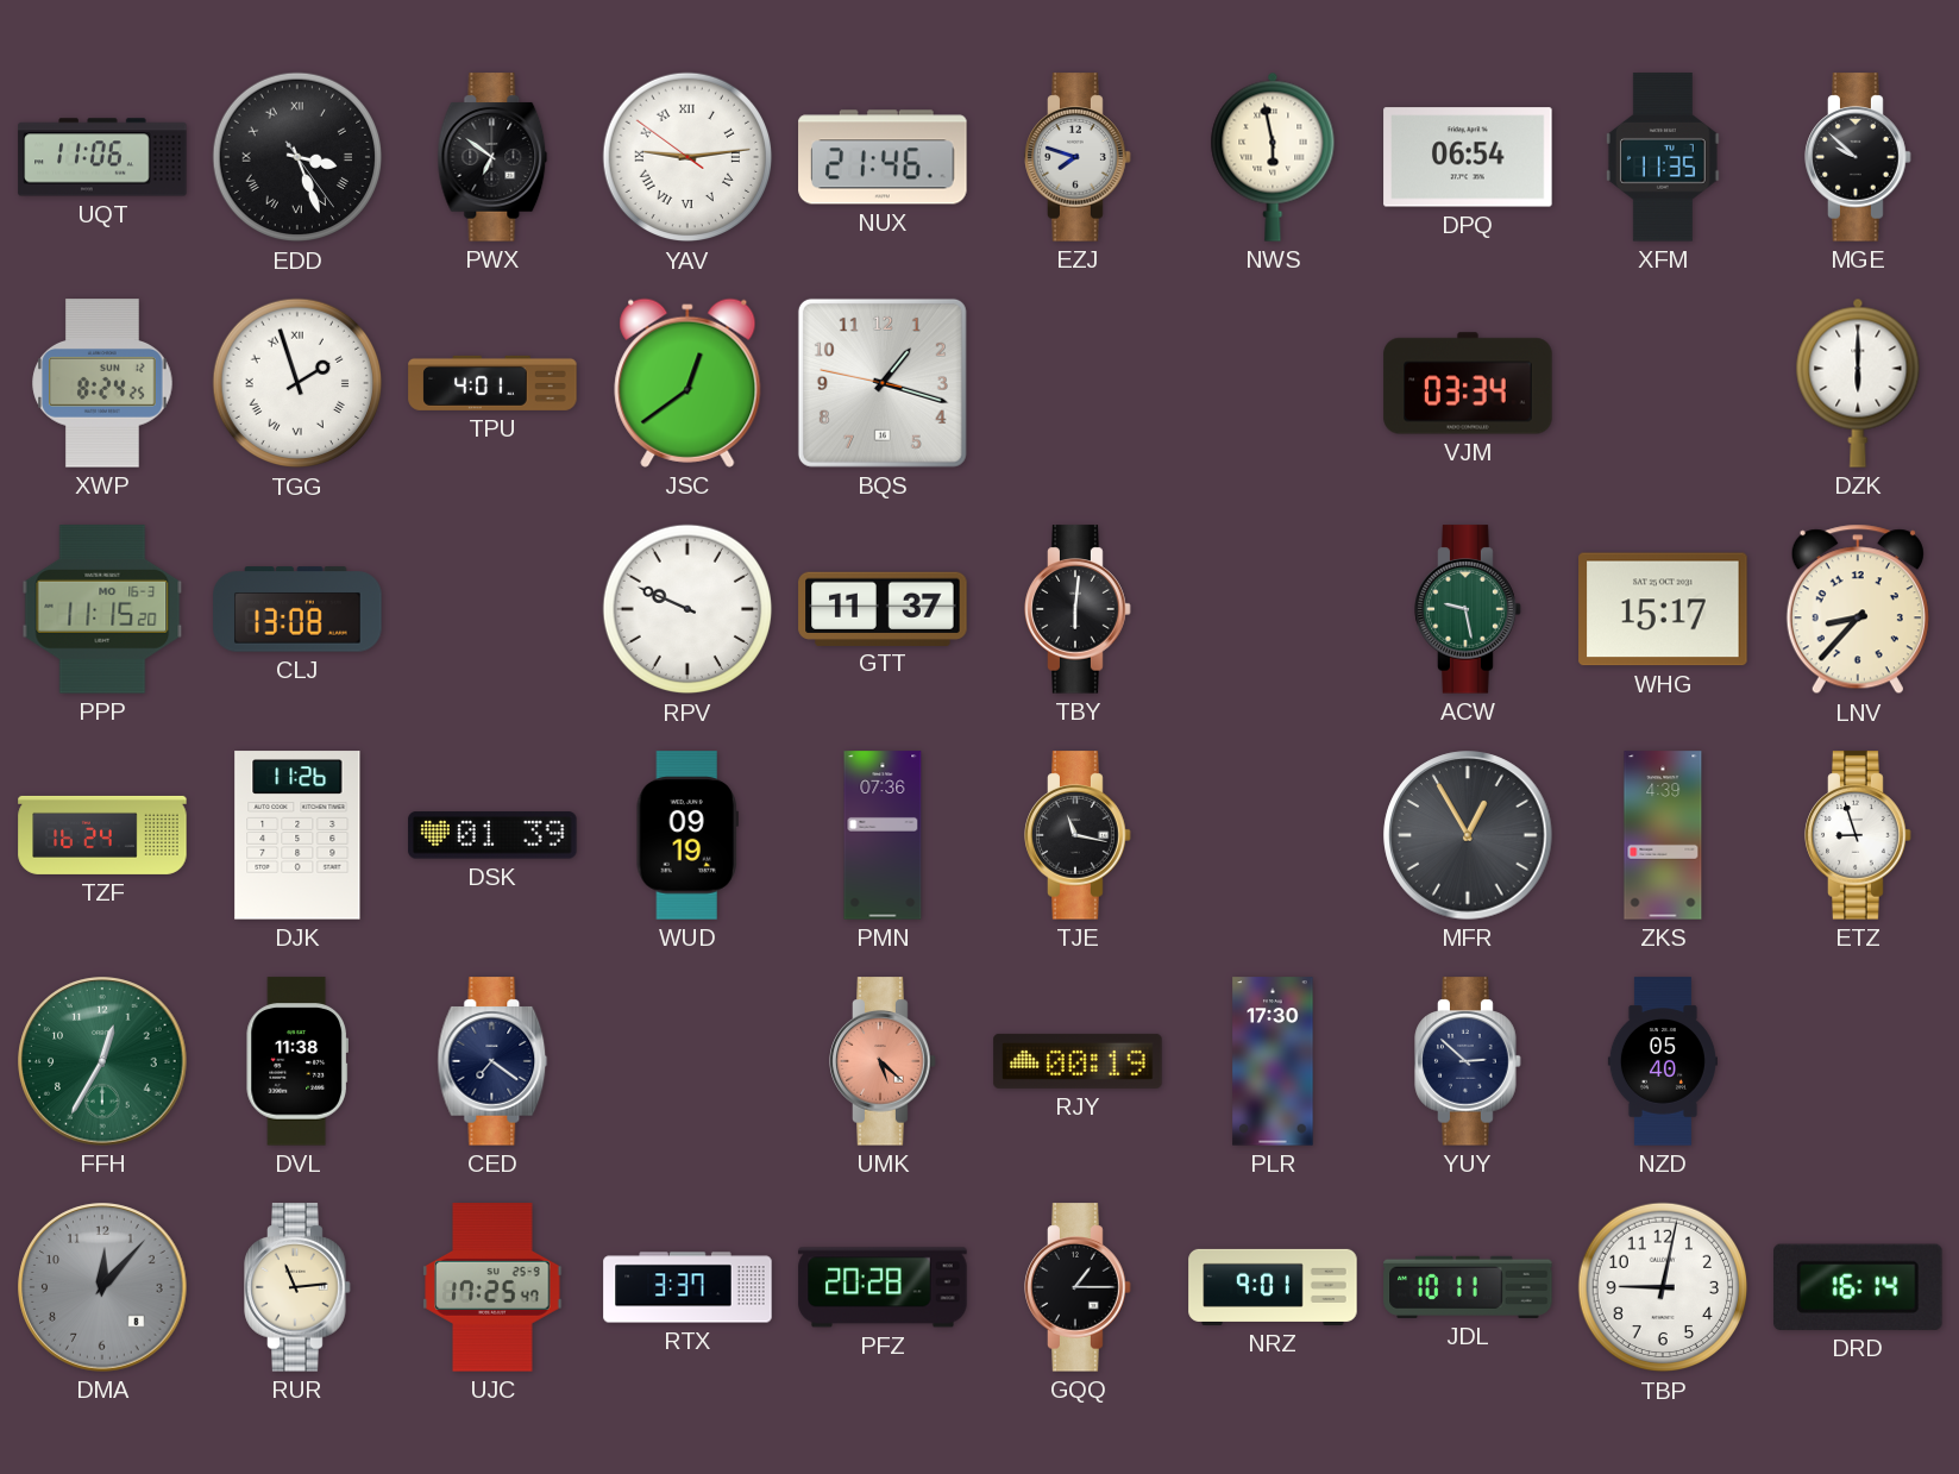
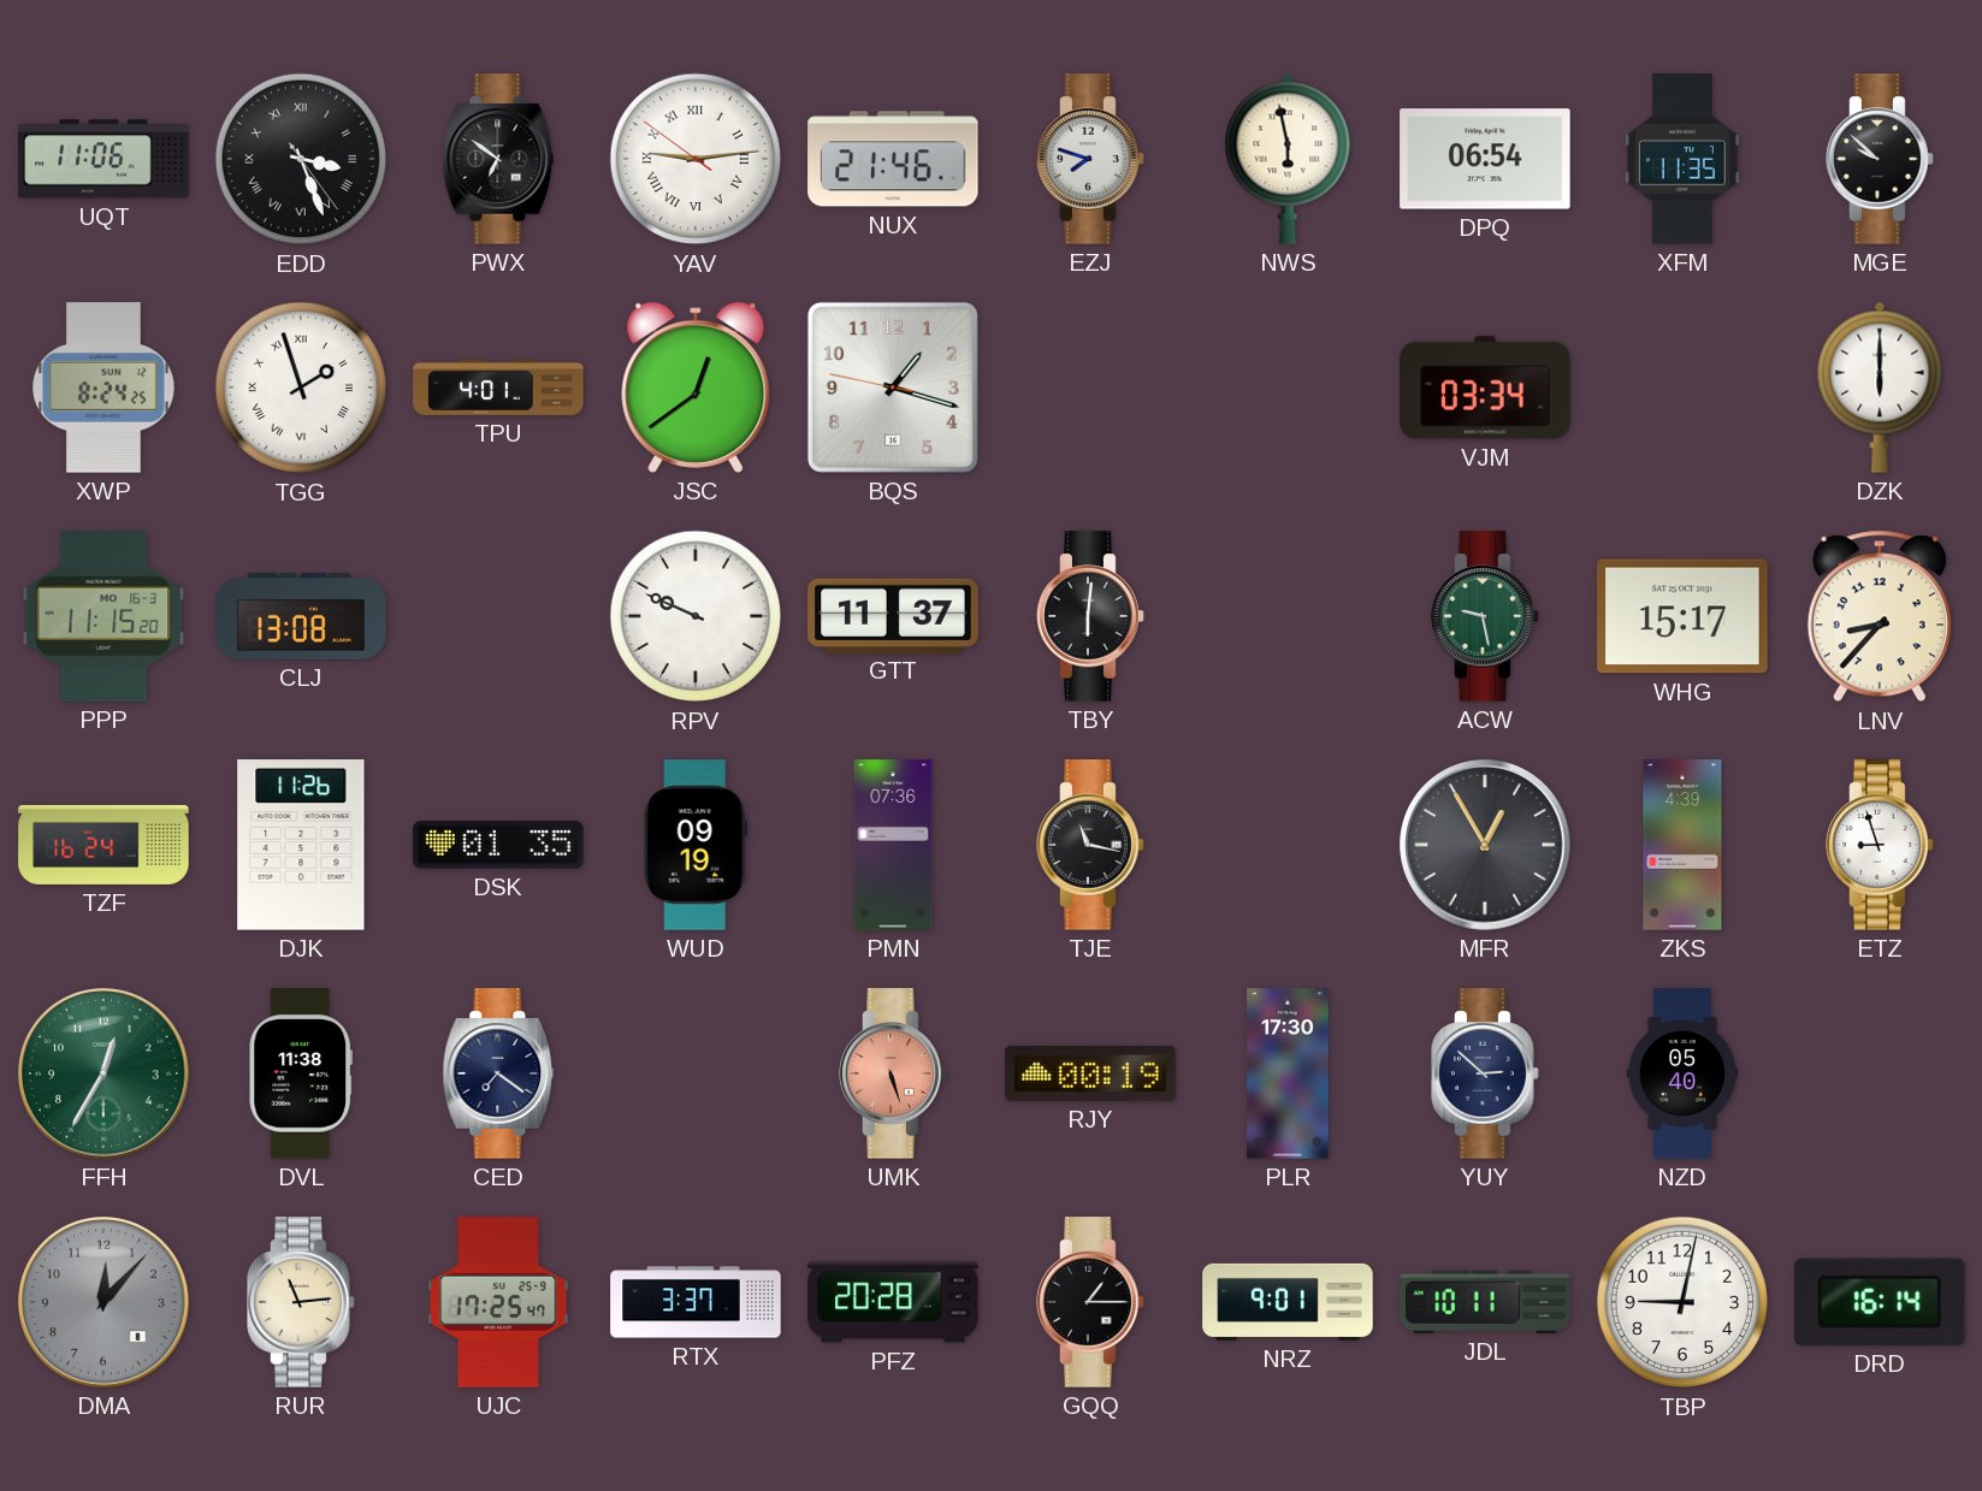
DSK: 01:39 -> 01:35
UMK: 5:22 -> 5:27
